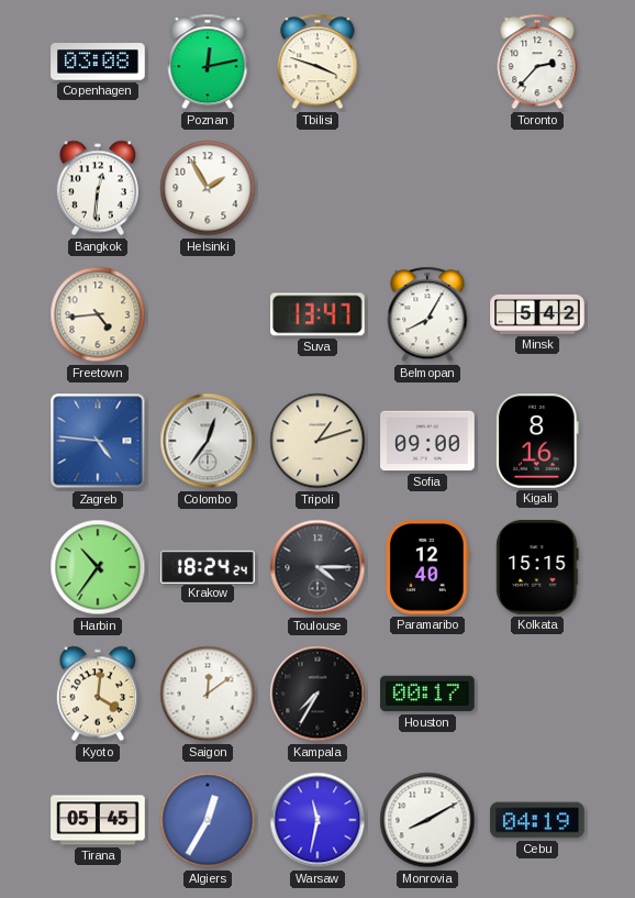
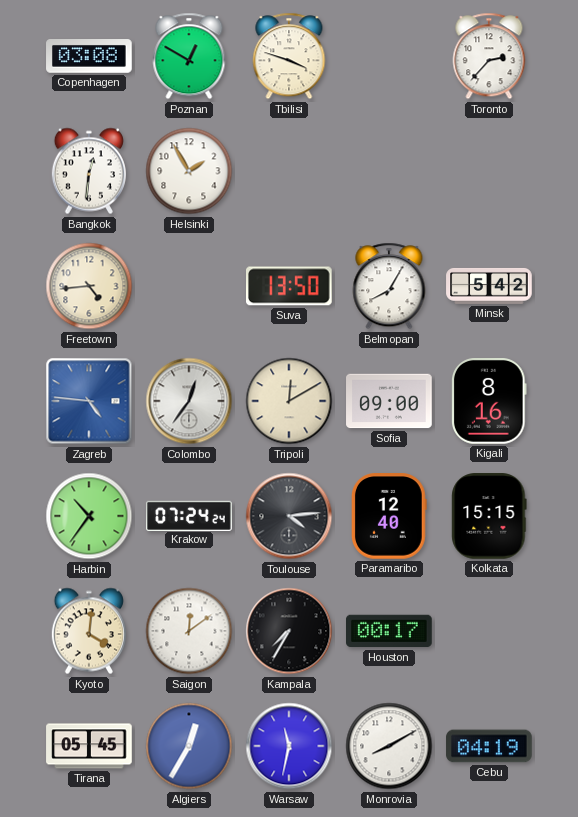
Poznan: 12:13 -> 12:50
Suva: 13:47 -> 13:50
Tripoli: 1:12 -> 12:10
Krakow: 18:24 -> 07:24
Toulouse: 4:15 -> 4:14
